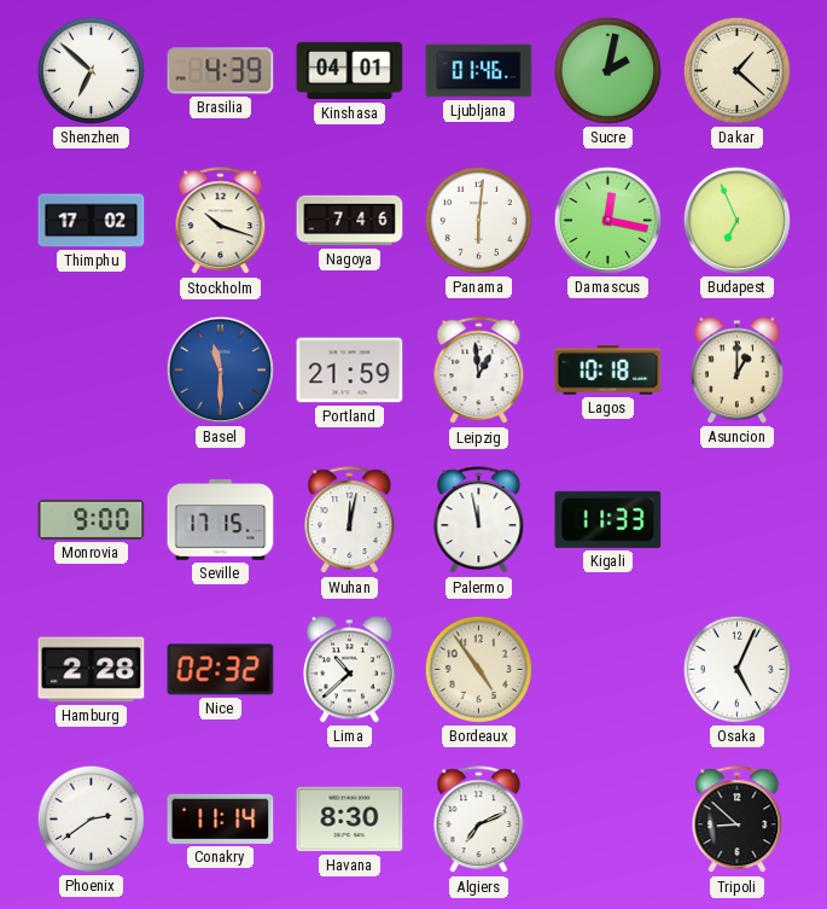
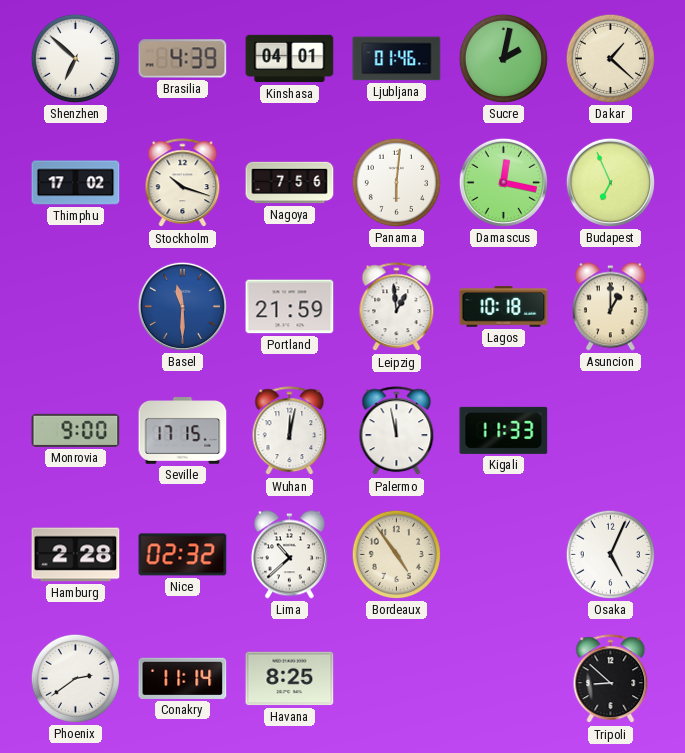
Nagoya: 7:46 -> 7:56
Havana: 8:30 -> 8:25
Algiers: 7:11 -> none
